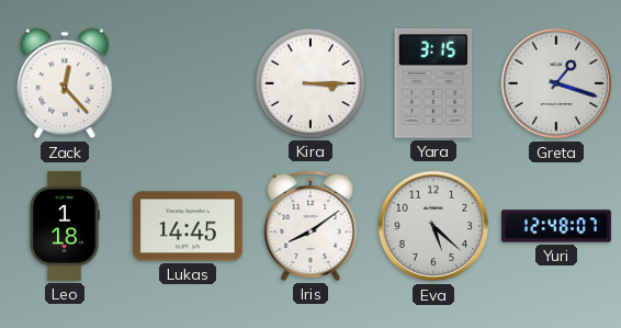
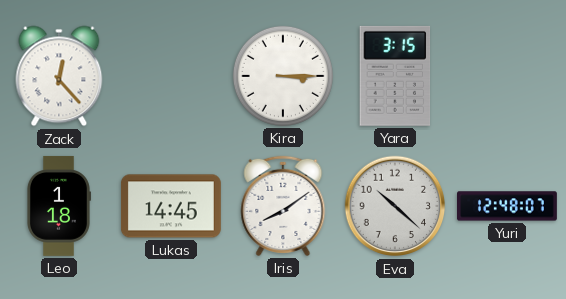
Greta: 1:18 -> none
Eva: 5:22 -> 10:22
